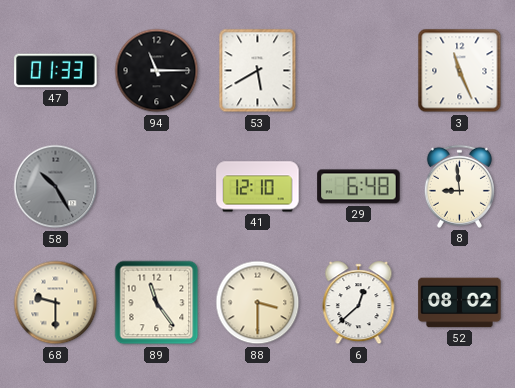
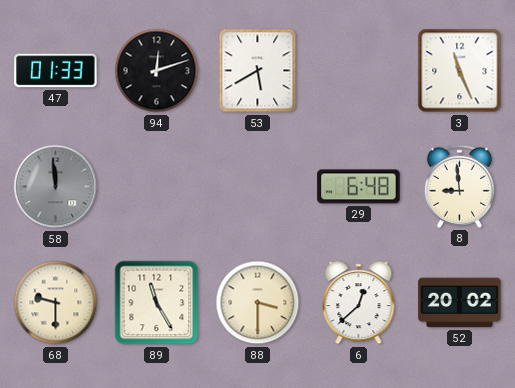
94: 11:15 -> 12:12
58: 10:25 -> 11:59
41: 12:10 -> none
89: 11:24 -> 11:25
52: 08:02 -> 20:02
